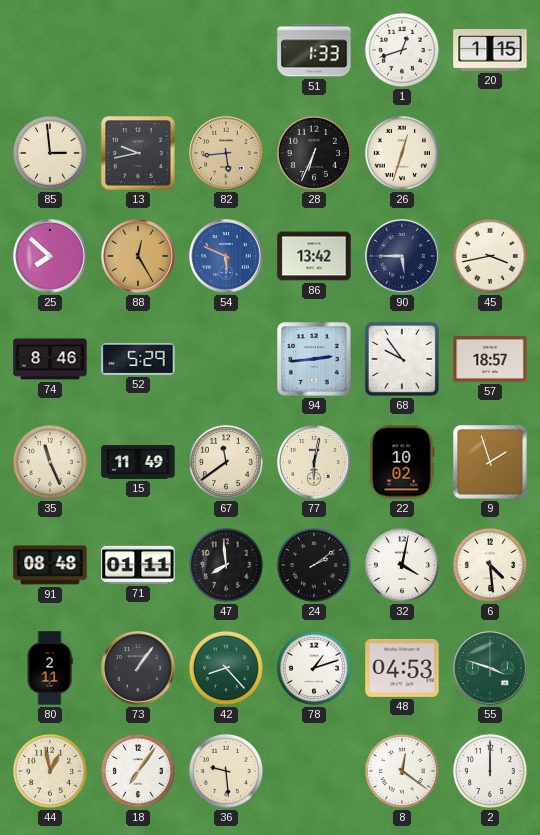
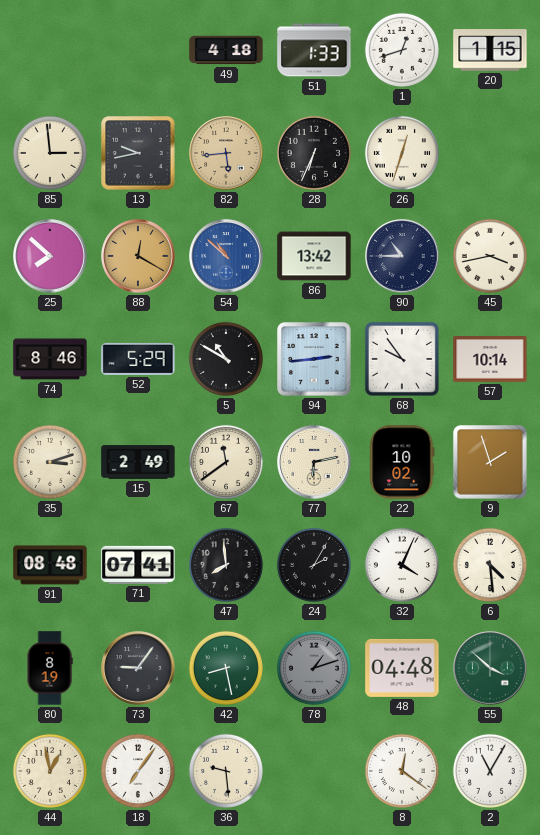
49: none -> 4:18
88: 12:25 -> 12:20
54: 5:49 -> 10:52
90: 5:45 -> 10:45
5: none -> 10:50
57: 18:57 -> 10:14
35: 11:26 -> 3:12
15: 11:49 -> 2:49
77: 6:02 -> 6:13
71: 01:11 -> 07:41
24: 2:09 -> 2:05
32: 4:02 -> 4:04
80: 2:11 -> 8:19
73: 1:06 -> 9:06
42: 8:23 -> 8:28
78 dial: white -> grey
48: 04:53 -> 04:48
55: 3:48 -> 3:52
2: 12:00 -> 11:05
